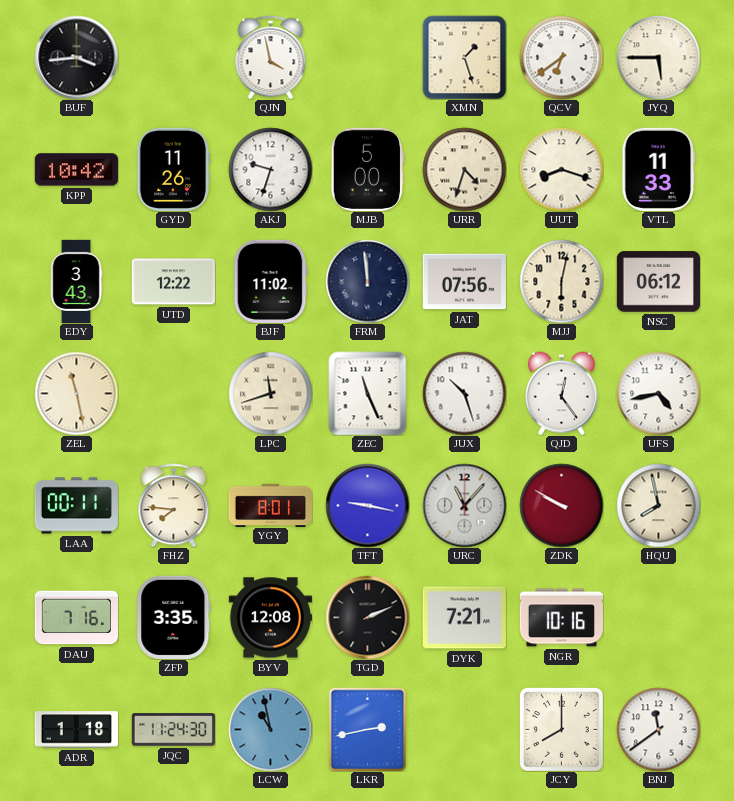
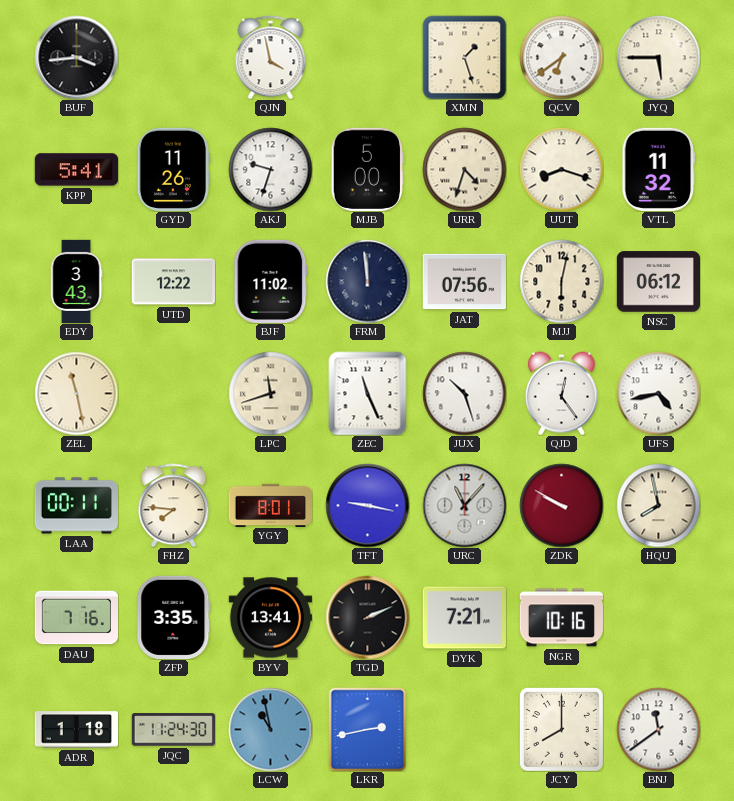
KPP: 10:42 -> 5:41
VTL: 11:33 -> 11:32
BYV: 12:08 -> 13:41
